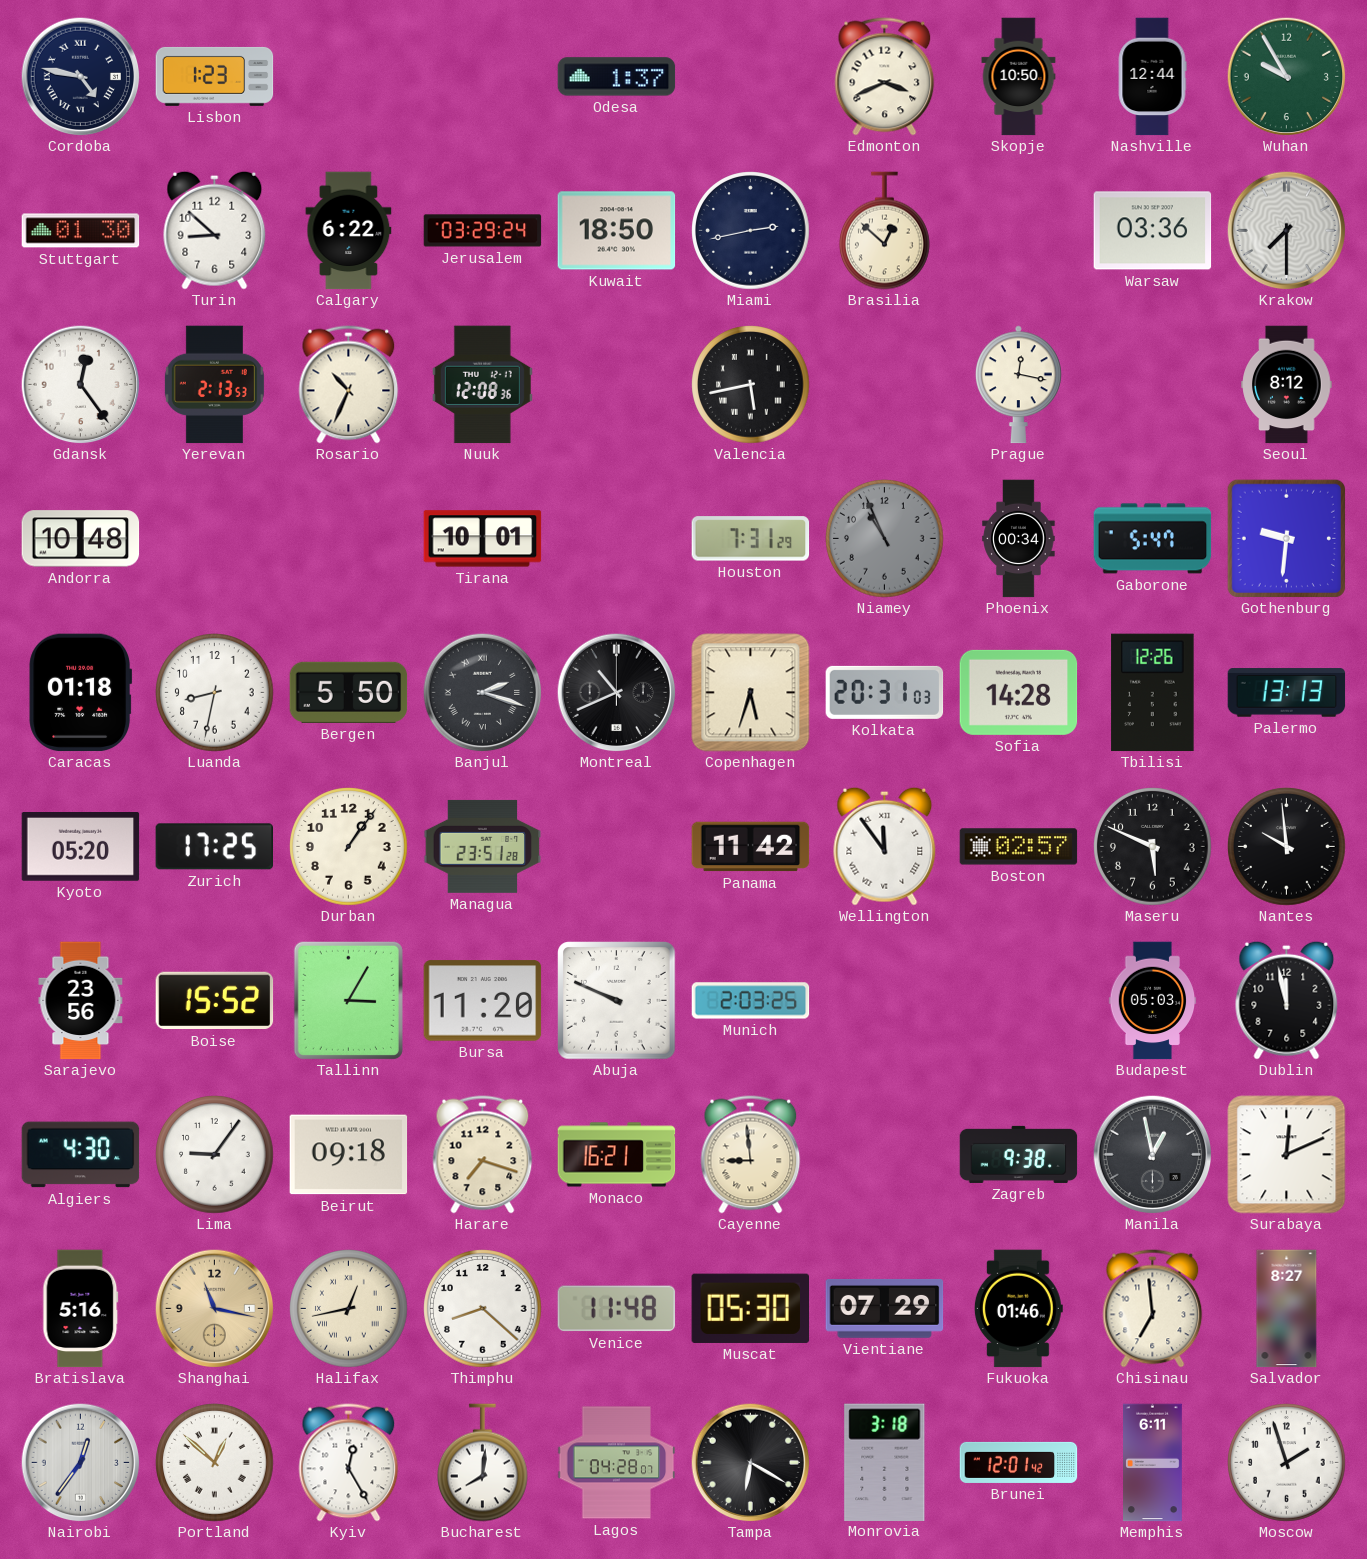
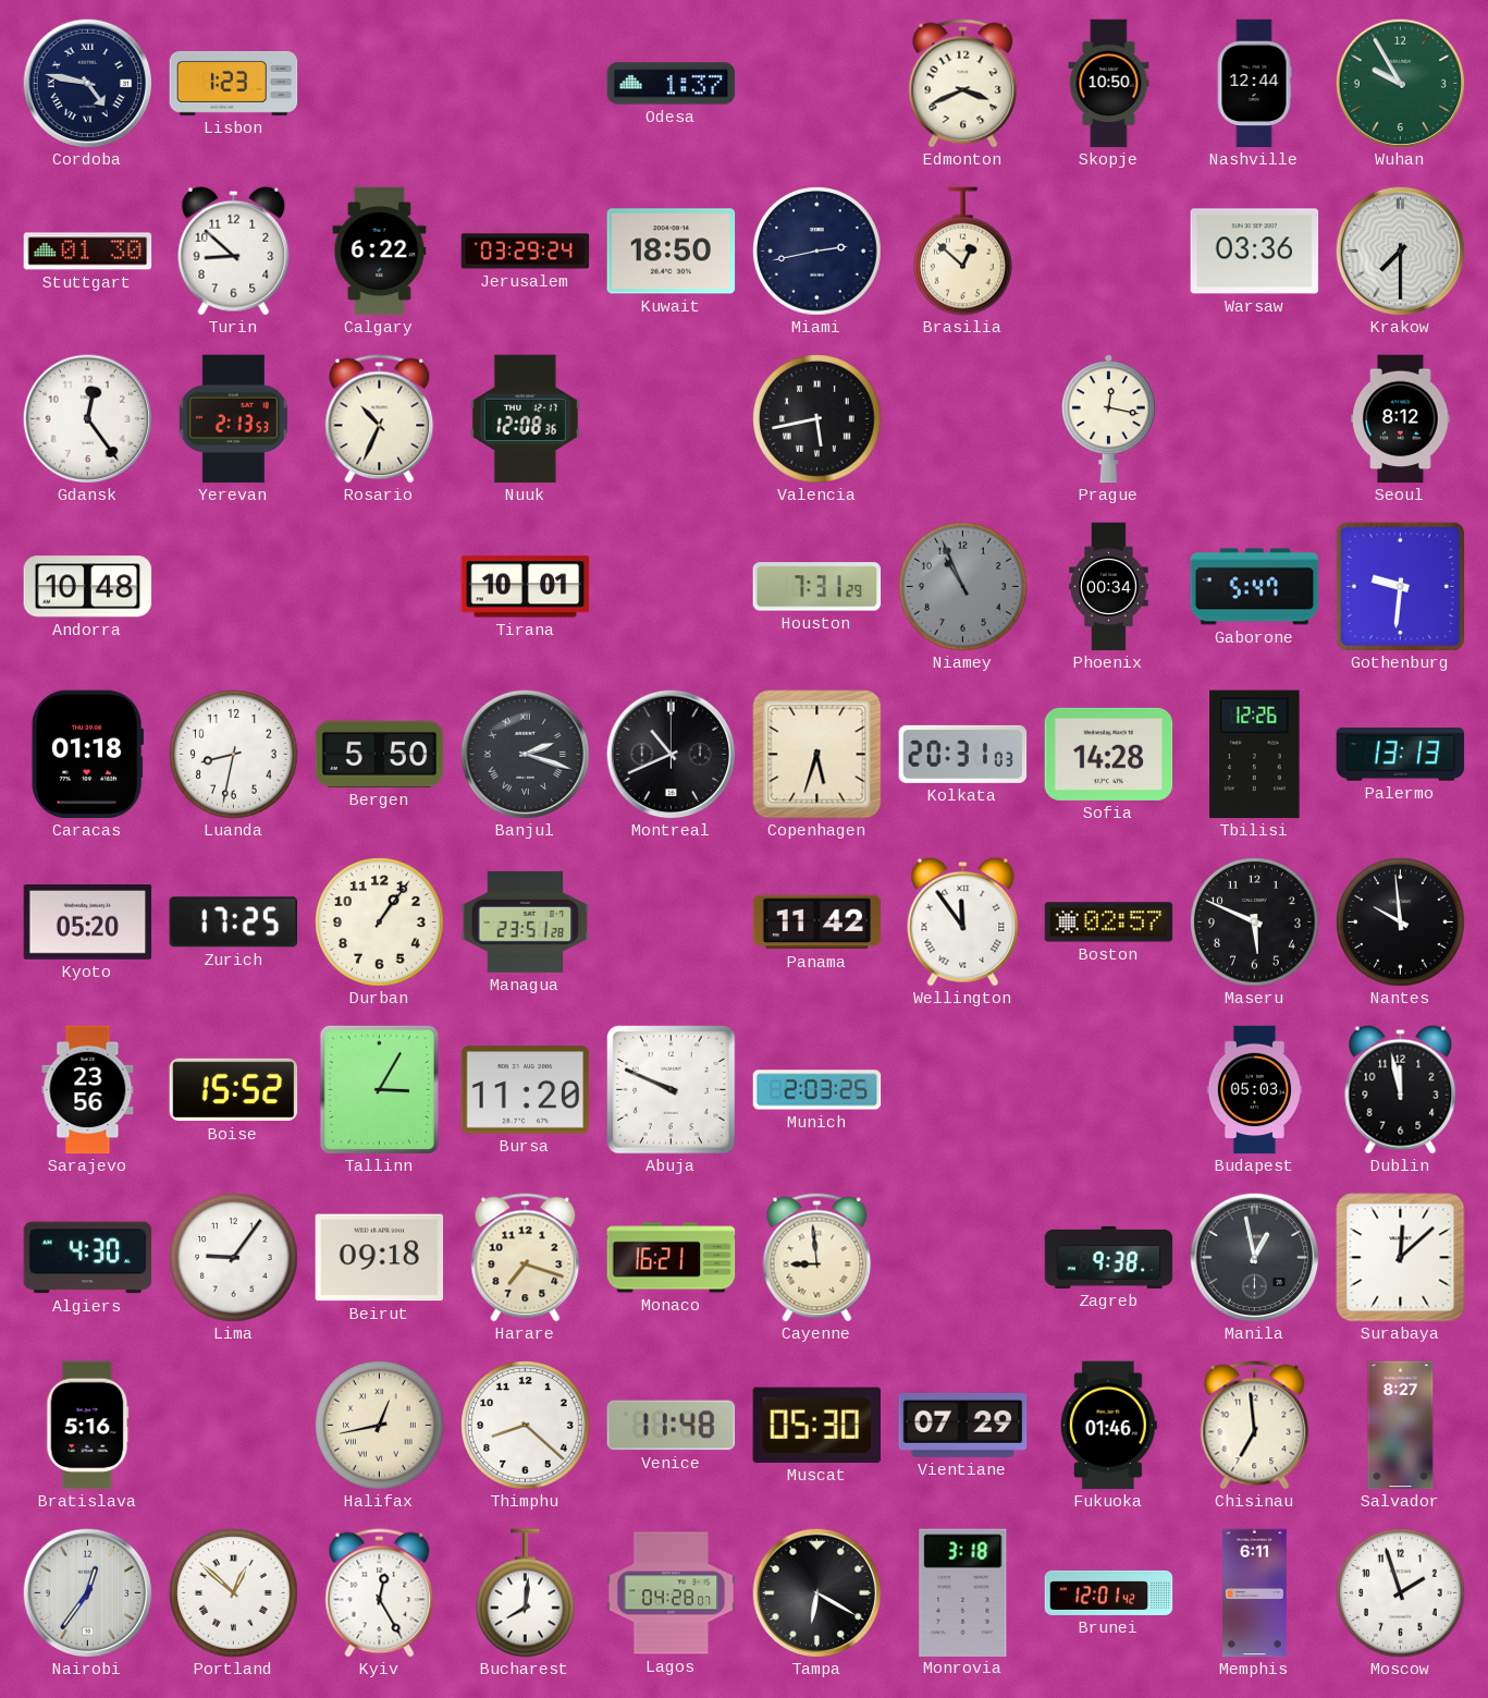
Surabaya: 12:11 -> 12:08
Shanghai: 11:17 -> none
